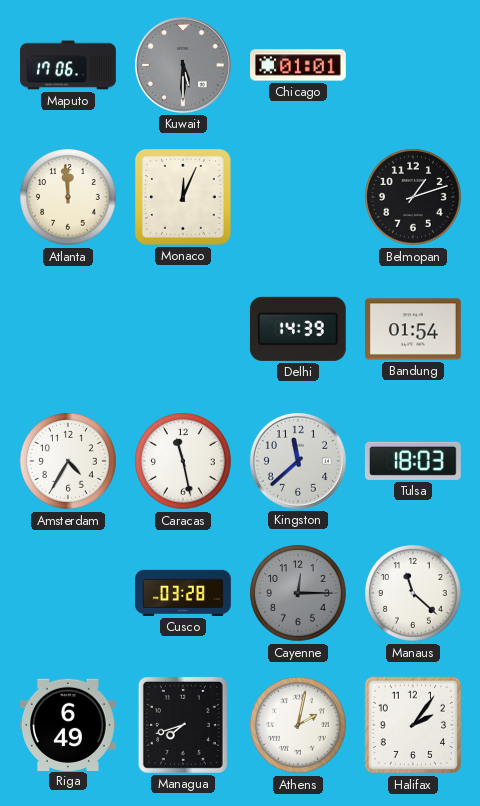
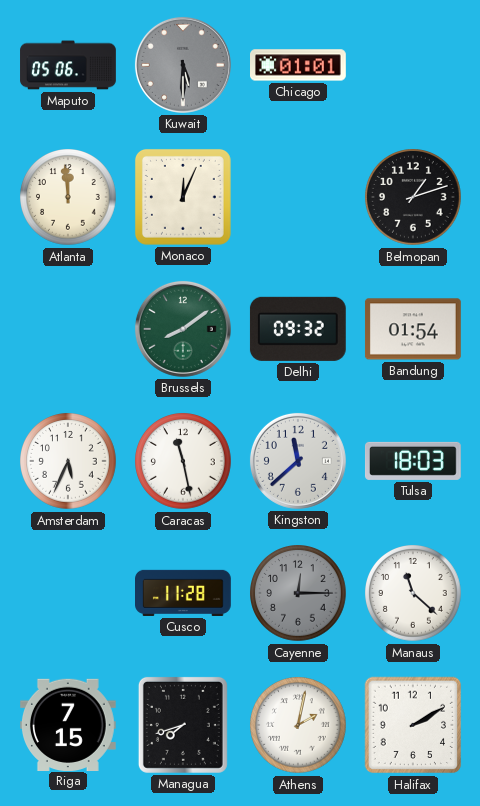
Maputo: 17:06 -> 05:06
Brussels: none -> 8:09
Delhi: 14:39 -> 09:32
Amsterdam: 4:35 -> 5:34
Cusco: 03:28 -> 11:28
Riga: 6:49 -> 7:15
Halifax: 2:06 -> 2:10
